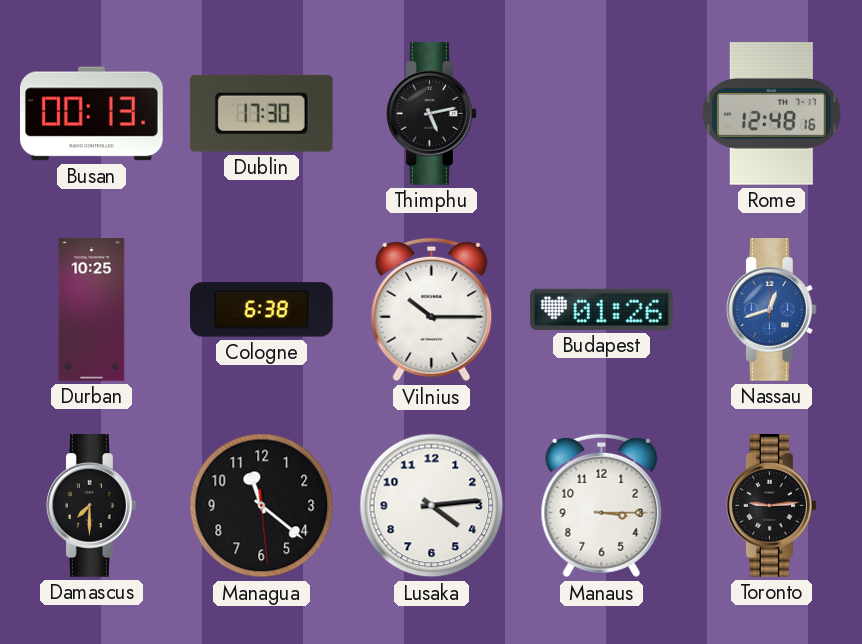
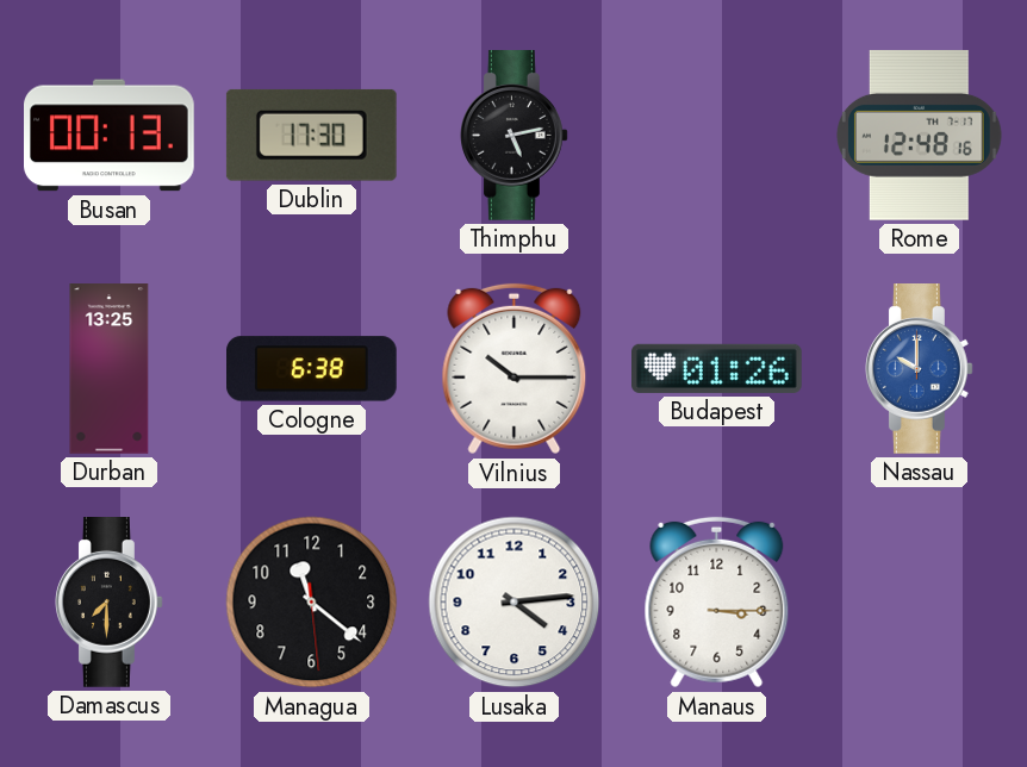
Durban: 10:25 -> 13:25
Nassau: 12:42 -> 10:00
Toronto: 9:14 -> none
